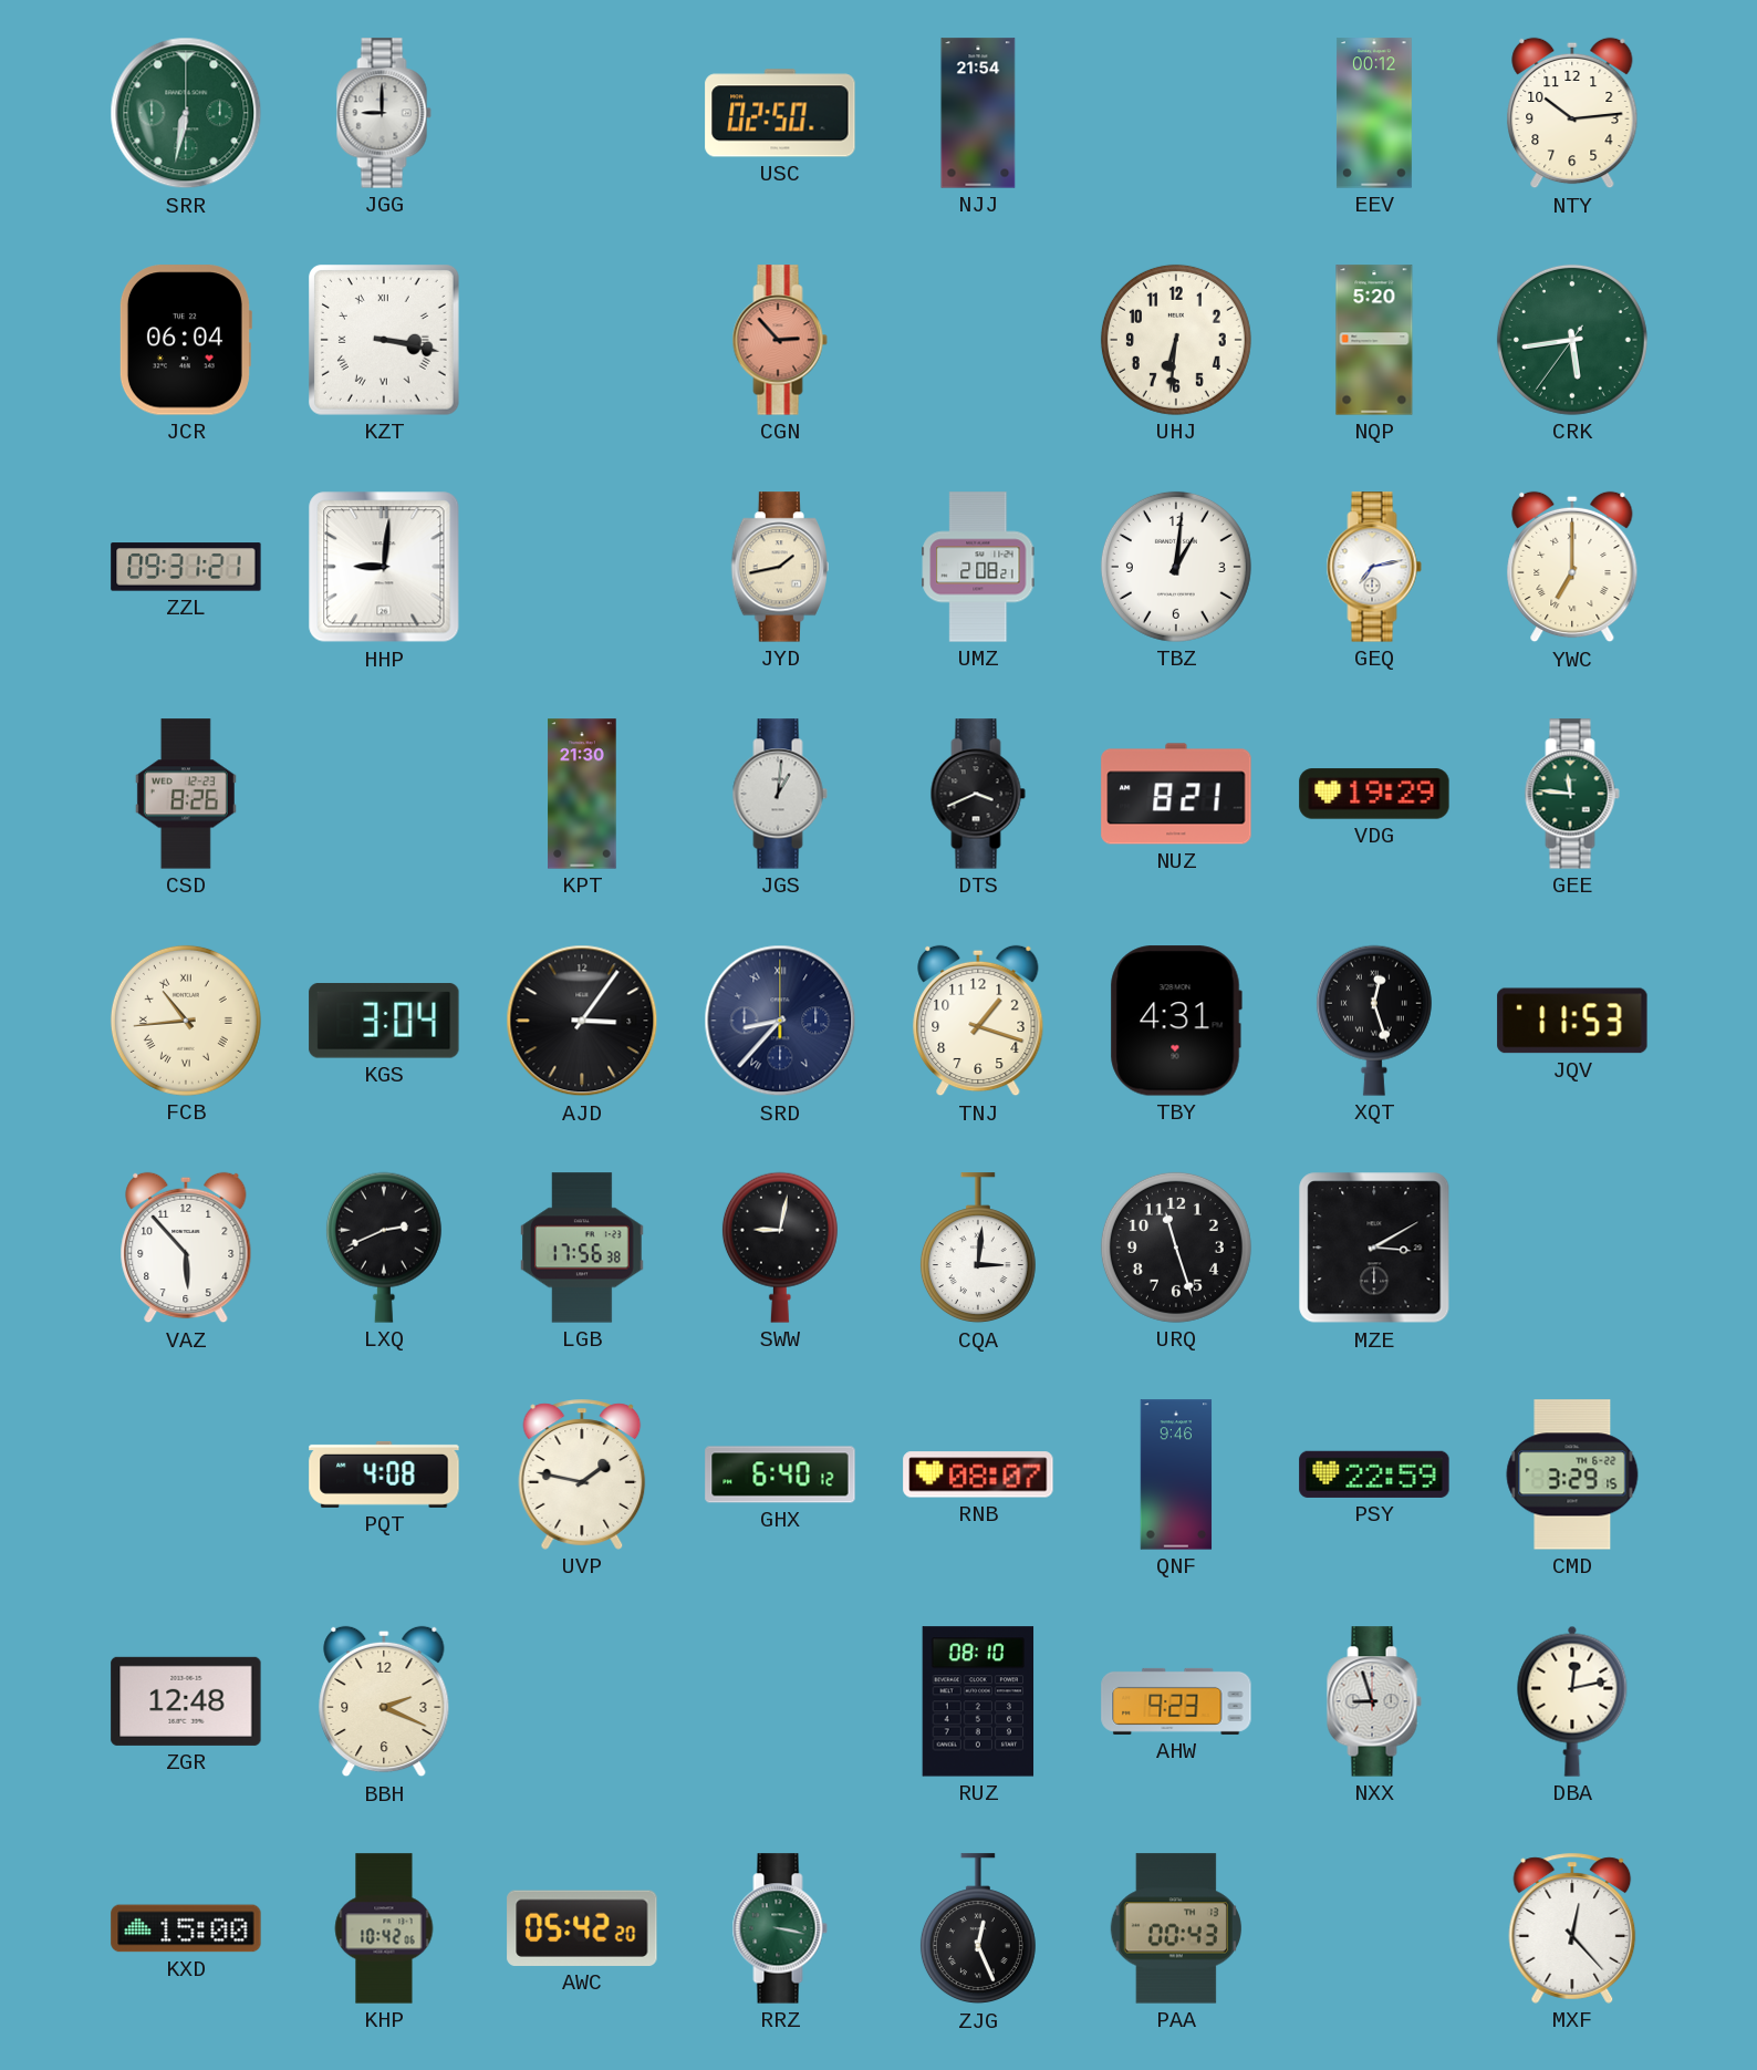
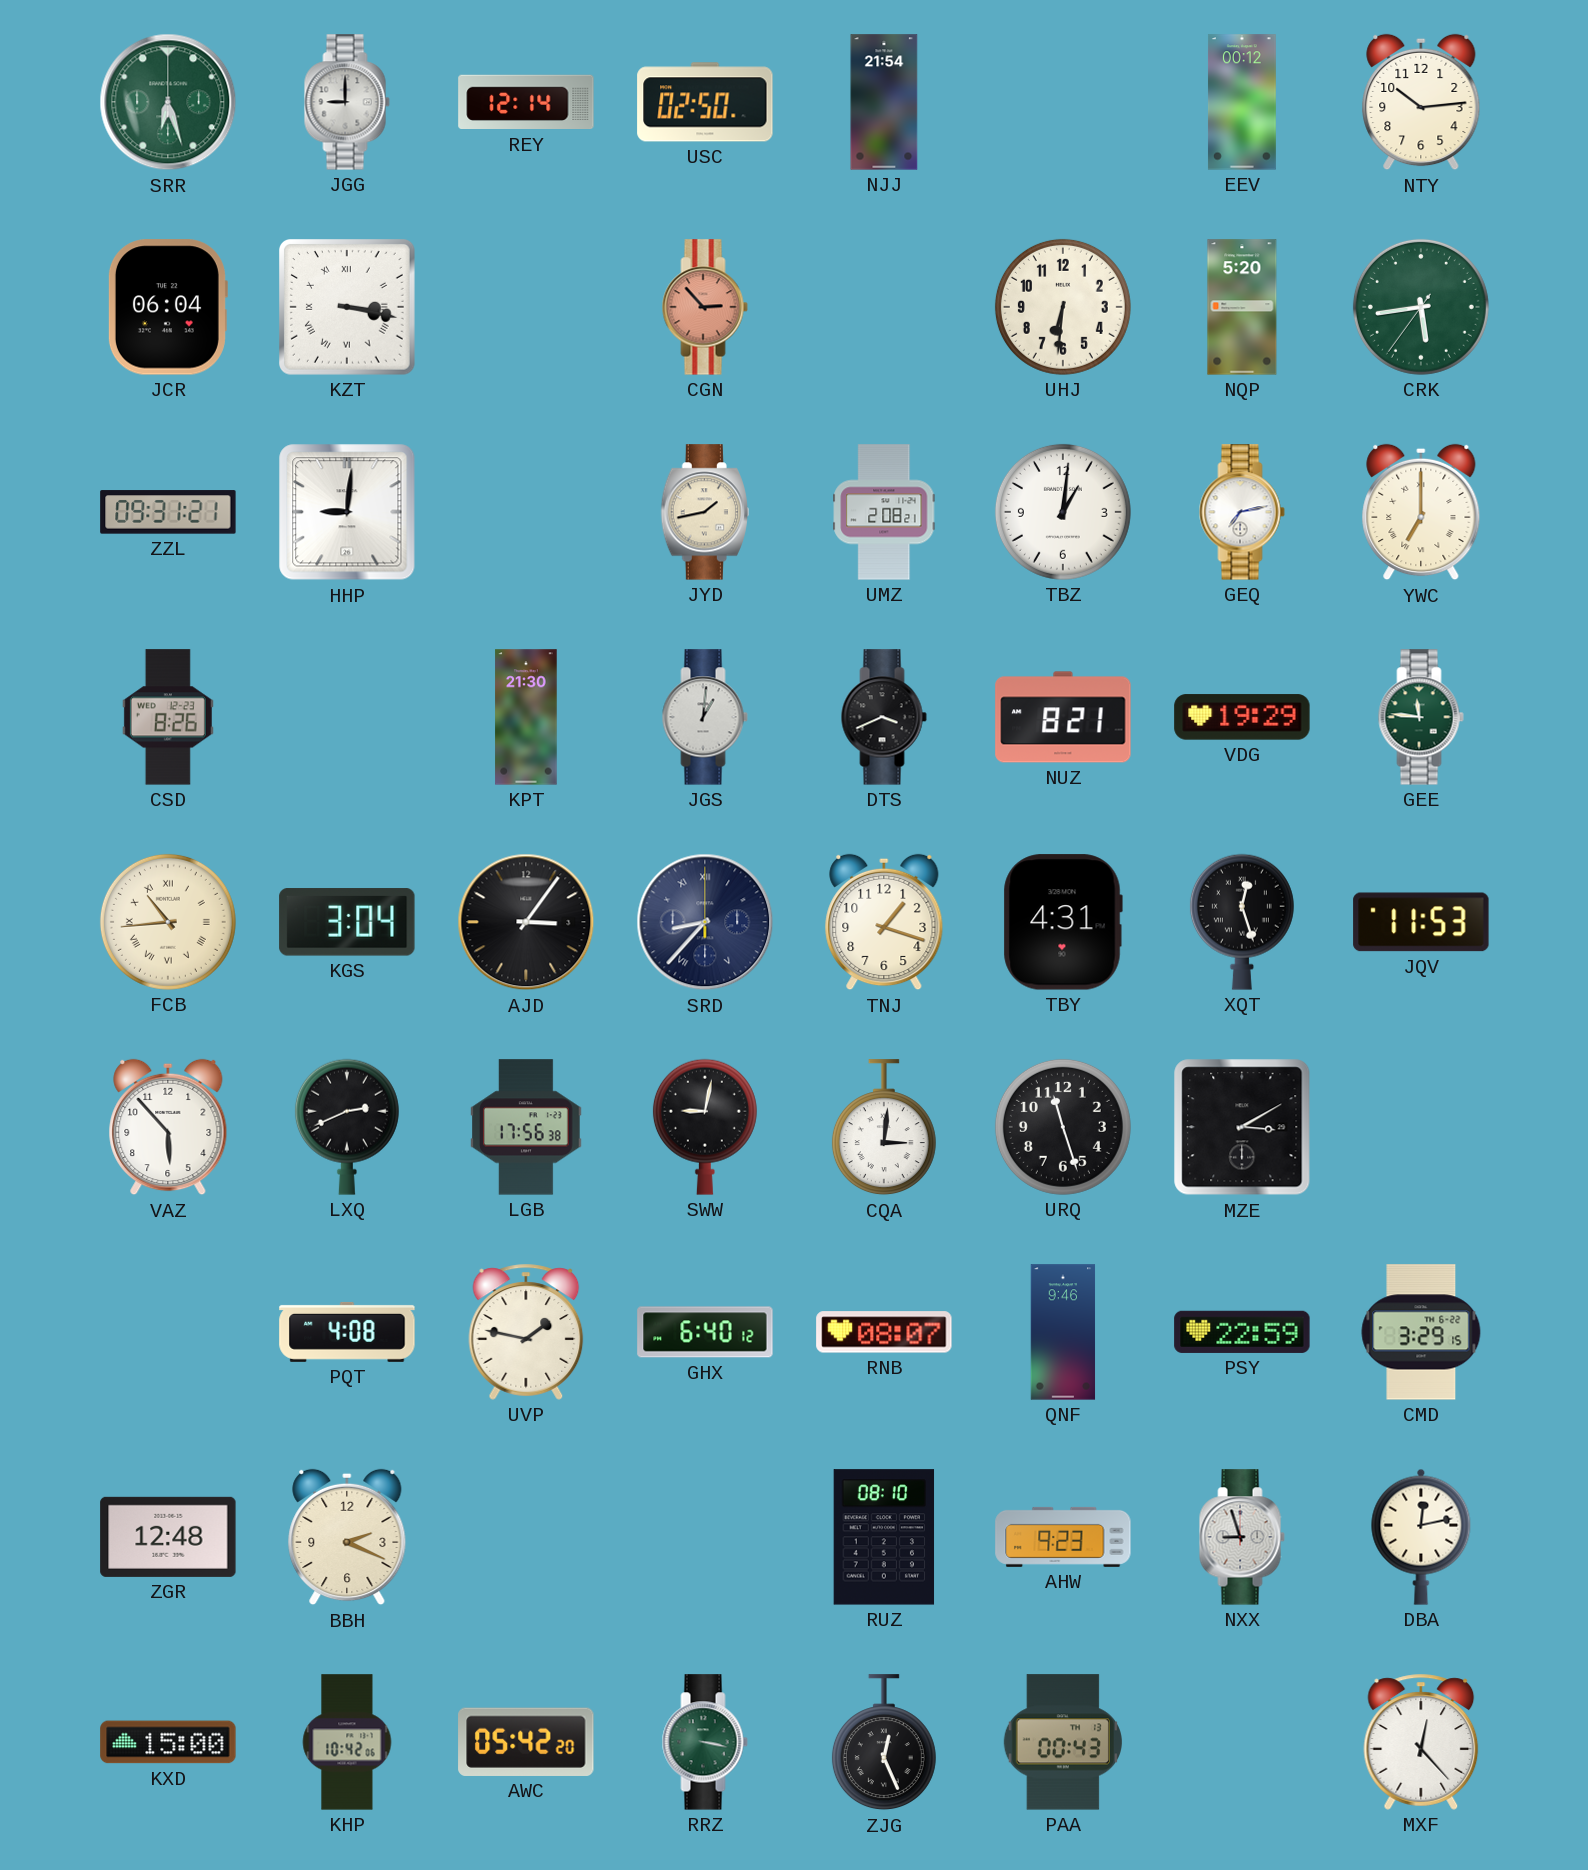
SRR: 6:32 -> 6:27
REY: none -> 12:14
